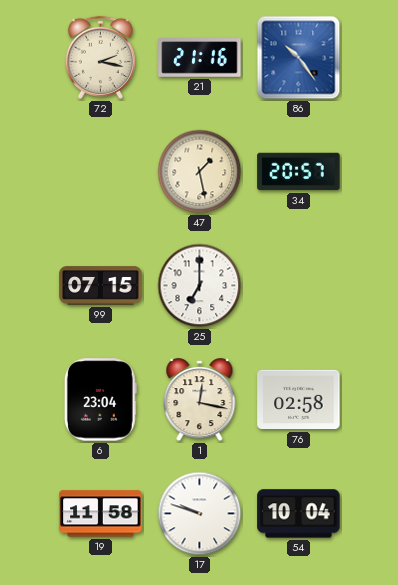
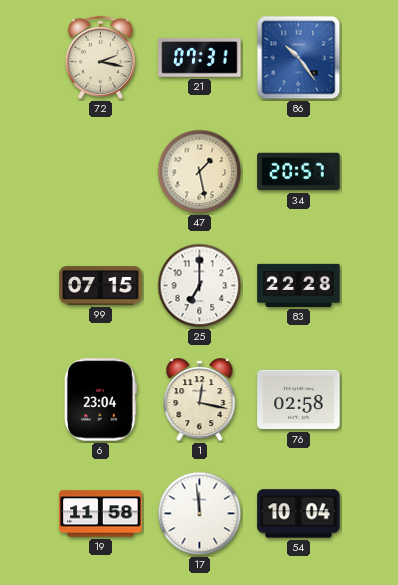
21: 21:16 -> 07:31
83: none -> 22:28
17: 9:48 -> 11:59
